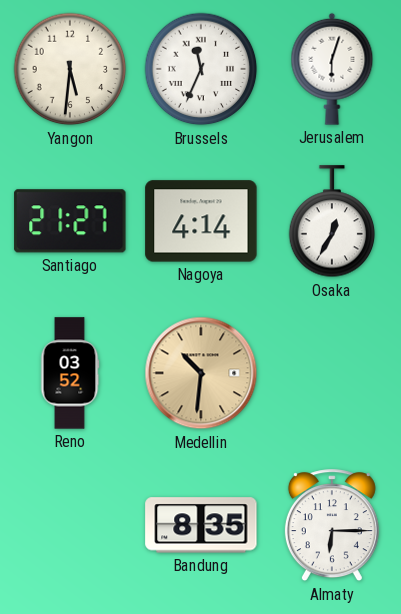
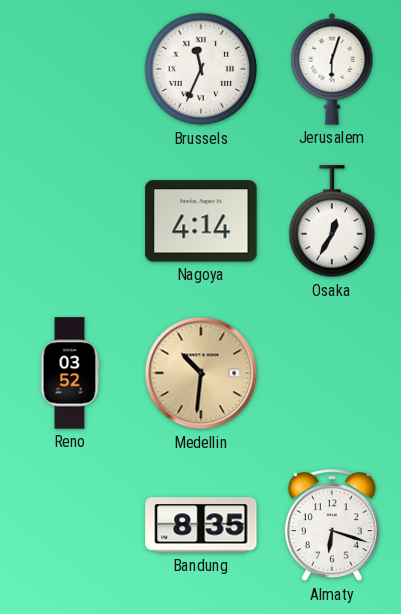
Yangon: 5:31 -> none
Santiago: 21:27 -> none
Almaty: 6:15 -> 6:18
